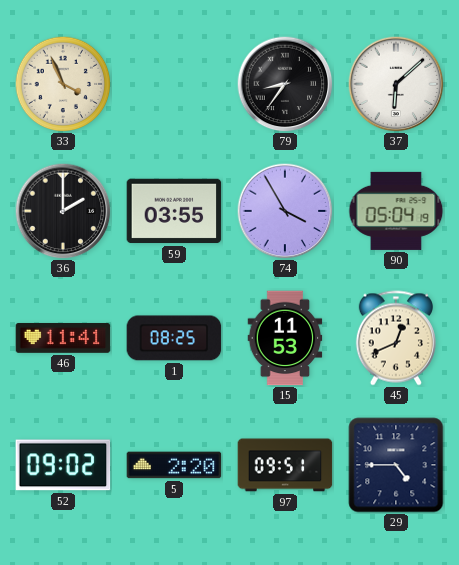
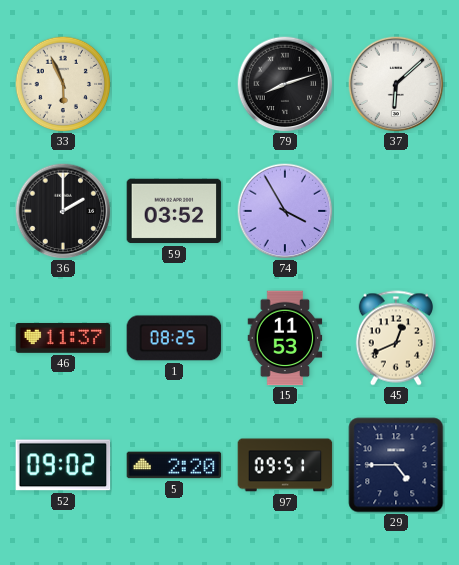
33: 3:56 -> 5:56
79: 8:36 -> 8:12
59: 03:55 -> 03:52
90: 05:04 -> none
46: 11:41 -> 11:37
